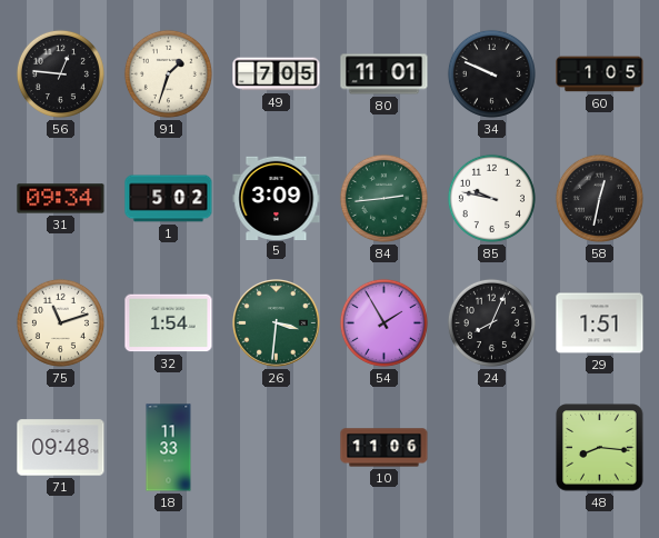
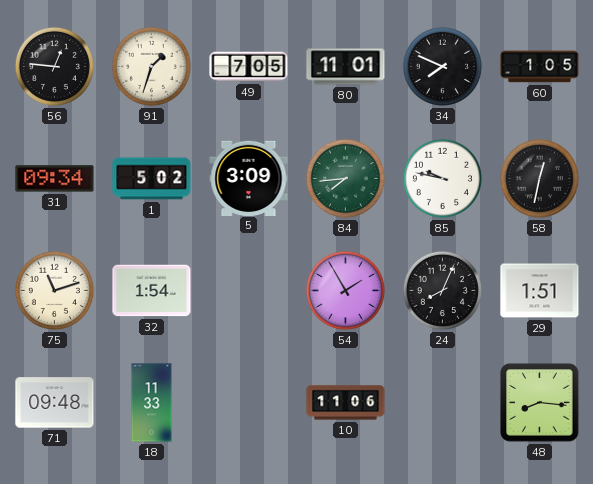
34: 9:49 -> 7:49
84: 2:44 -> 7:44
26: 3:31 -> none
